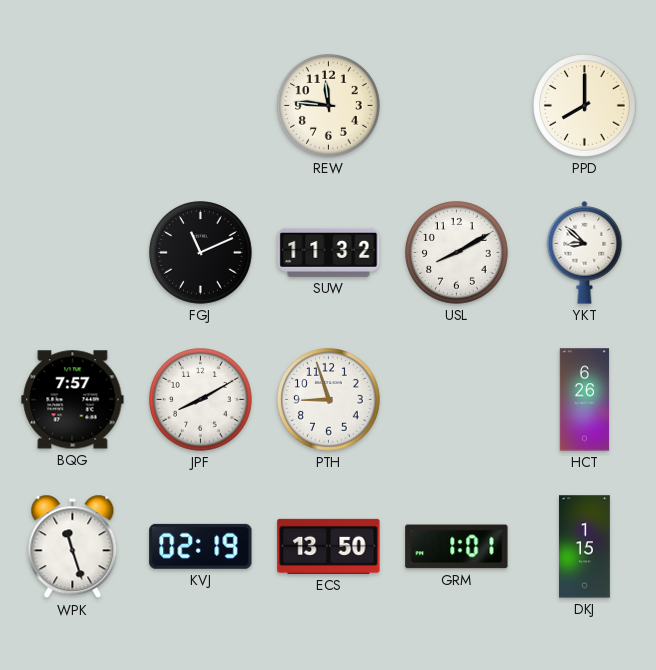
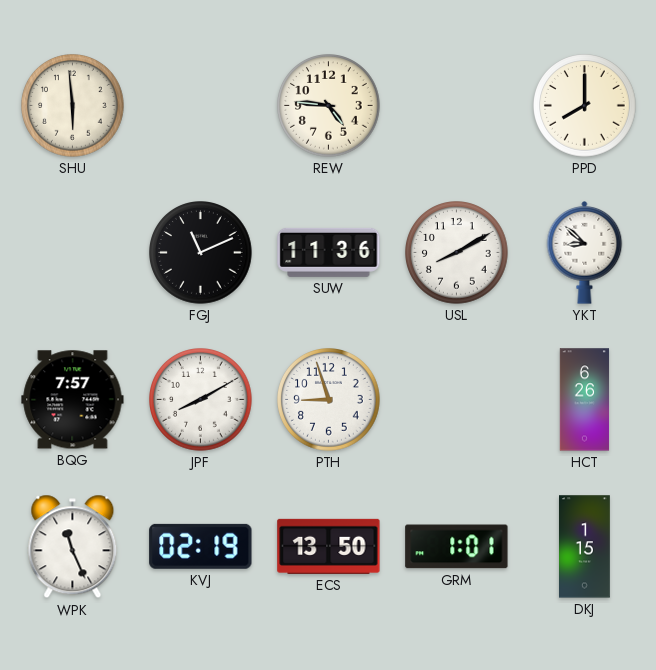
SHU: none -> 5:59
REW: 11:46 -> 4:46
SUW: 11:32 -> 11:36
WPK: 11:27 -> 11:26
